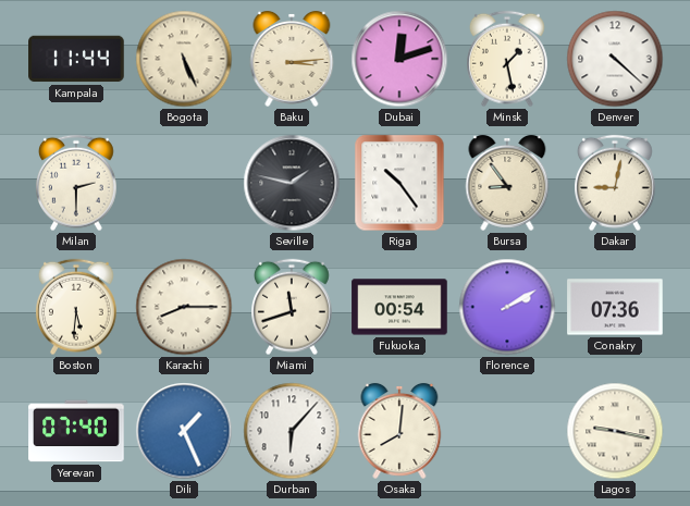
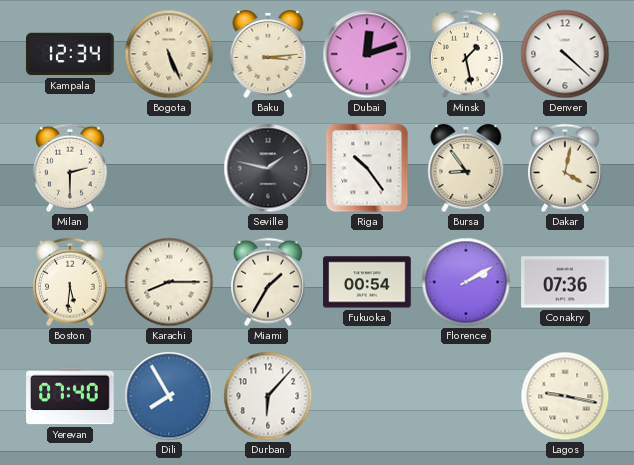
Kampala: 11:44 -> 12:34
Dakar: 9:02 -> 4:02
Miami: 11:42 -> 1:35
Dili: 1:26 -> 7:55
Osaka: 8:01 -> none
